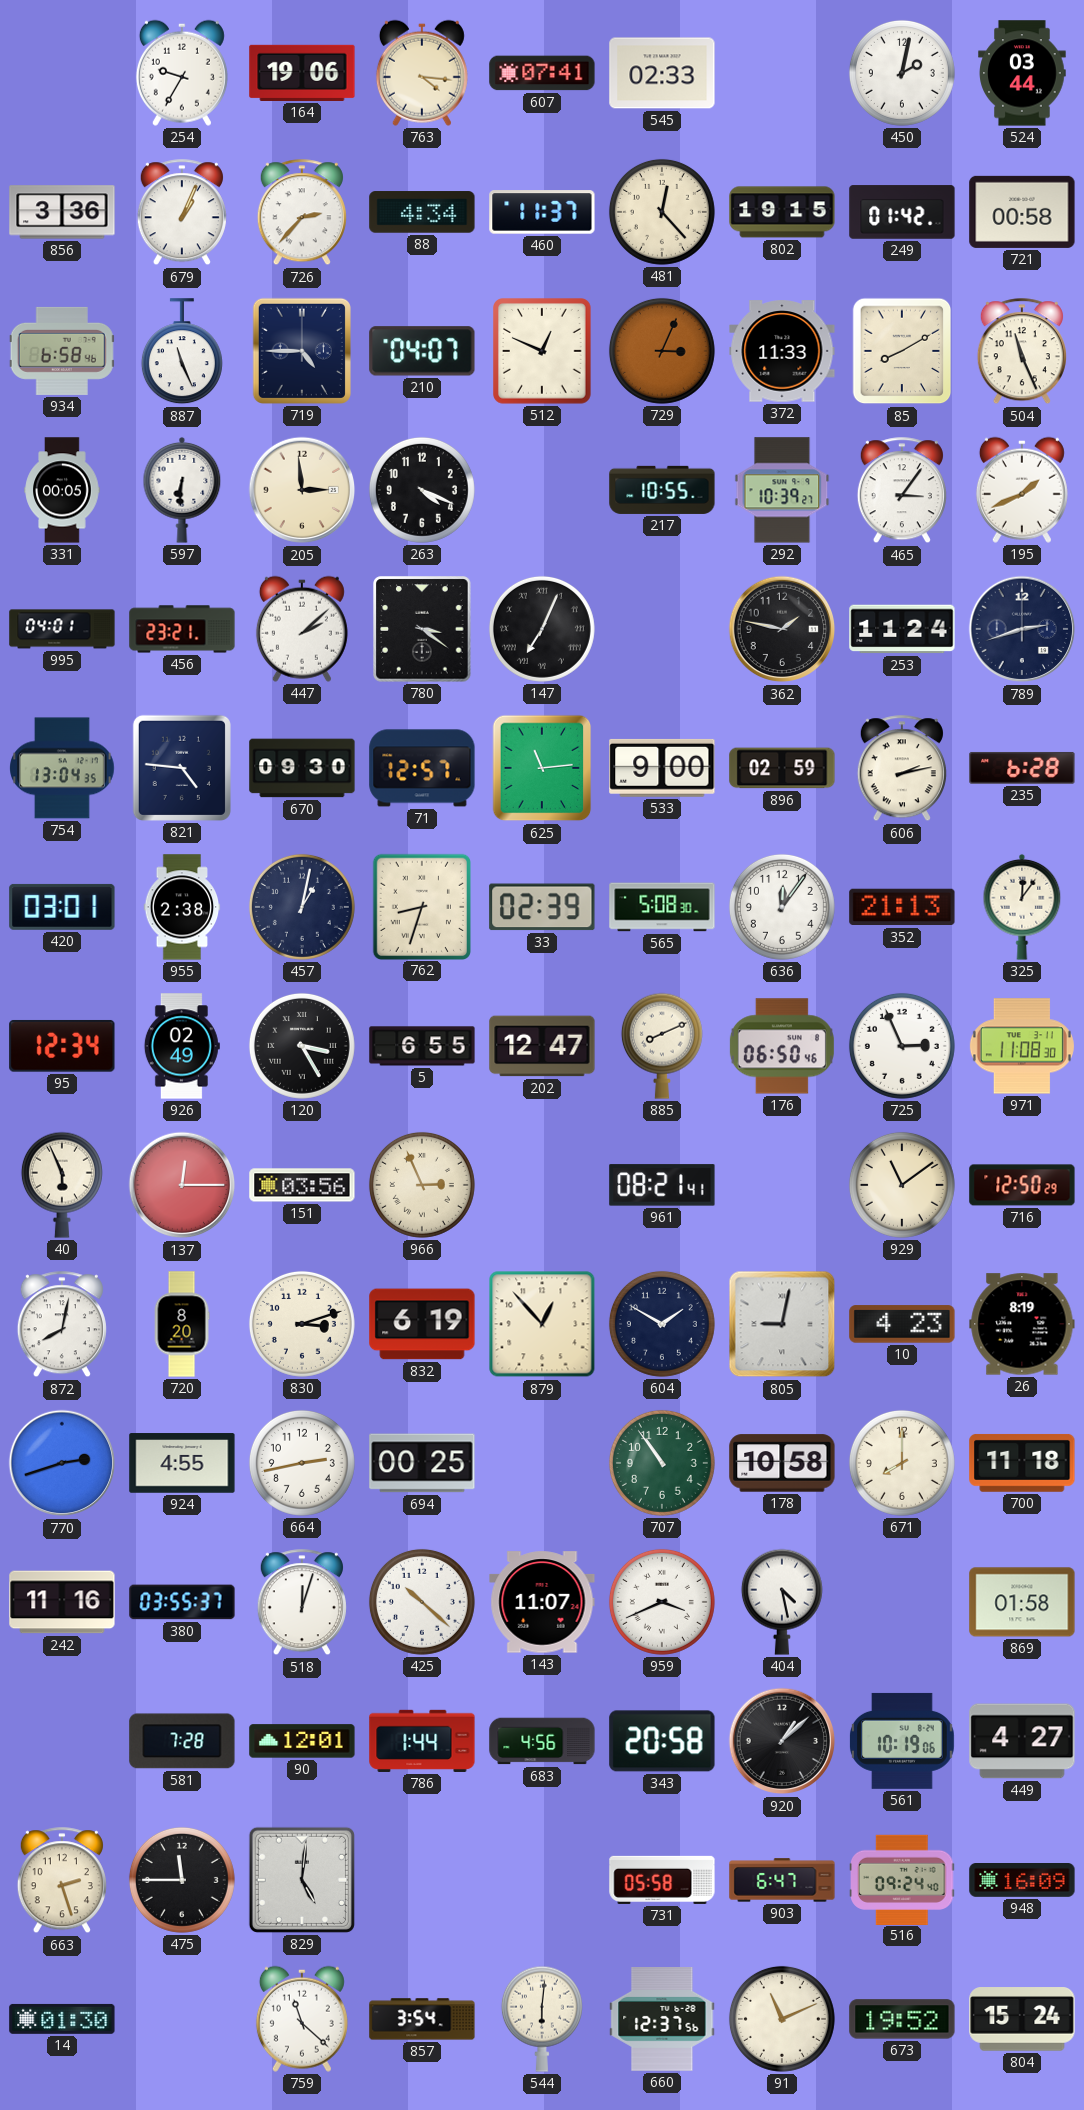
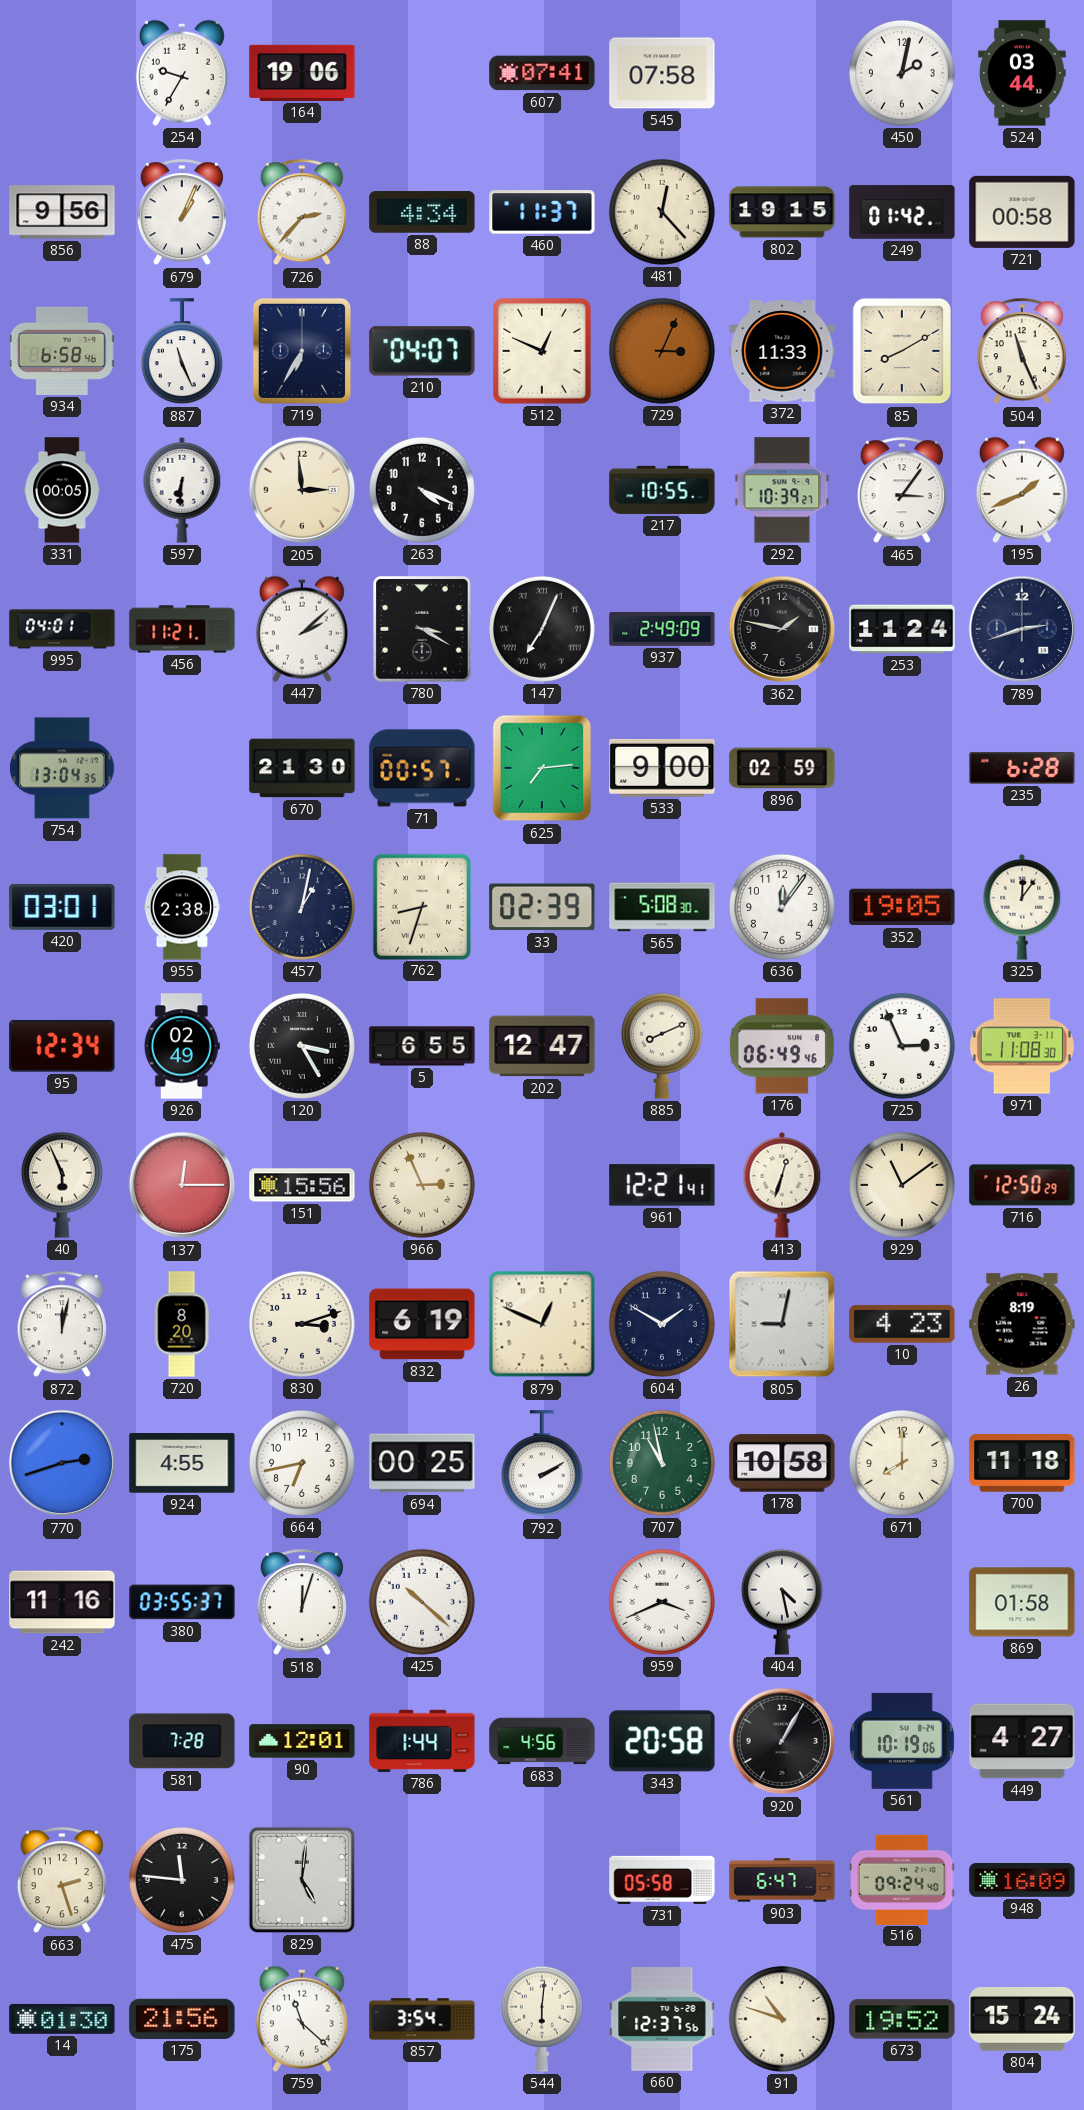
763: 4:16 -> none
545: 02:33 -> 07:58
856: 3:36 -> 9:56
719: 4:45 -> 6:35
456: 23:21 -> 11:21
780: 3:21 -> 3:20
937: none -> 2:49
821: 4:46 -> none
670: 09:30 -> 21:30
71: 12:57 -> 00:57
625: 11:14 -> 7:14
606: 2:13 -> none
352: 21:13 -> 19:05
176: 06:50 -> 06:49
151: 03:56 -> 15:56
961: 08:21 -> 12:21
413: none -> 12:33
872: 8:02 -> 12:02
879: 12:53 -> 12:49
664: 2:43 -> 6:43
792: none -> 2:10
707: 10:54 -> 10:58
143: 11:07 -> none
920: 1:08 -> 1:05
475: 11:45 -> 11:46
175: none -> 21:56
91: 11:11 -> 10:48
